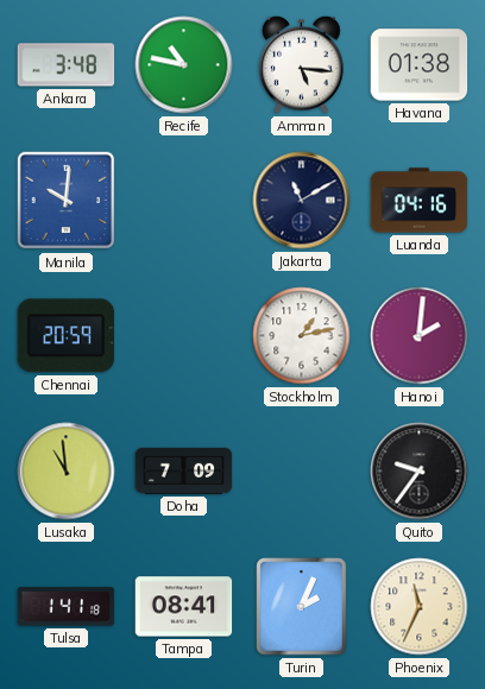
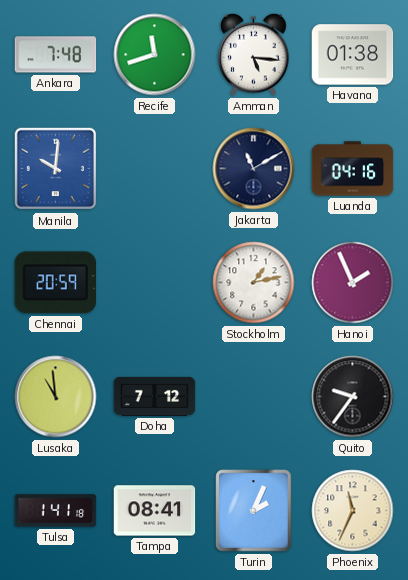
Ankara: 3:48 -> 7:48
Recife: 10:47 -> 11:42
Hanoi: 2:01 -> 1:56
Doha: 7:09 -> 7:12
